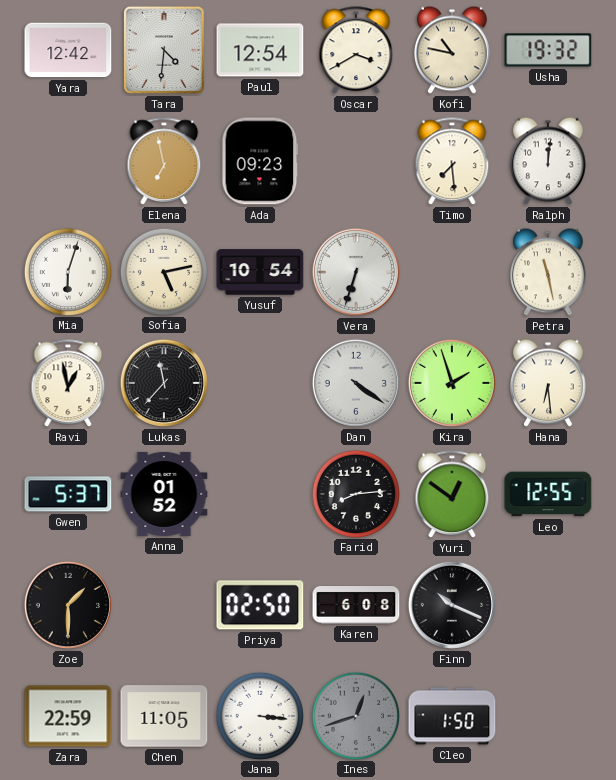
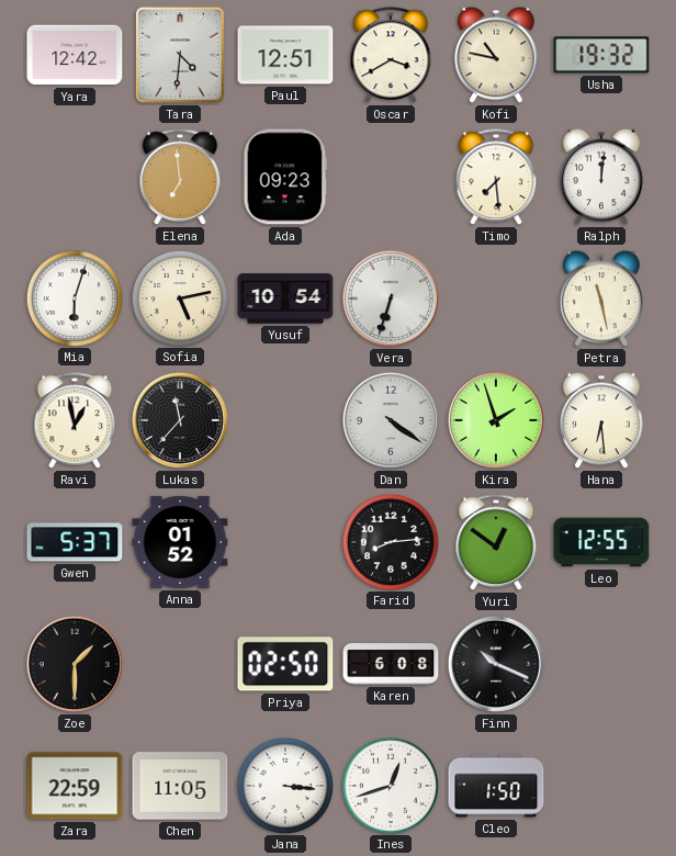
Paul: 12:54 -> 12:51
Elena: 6:58 -> 6:59
Ines dial: grey -> white
